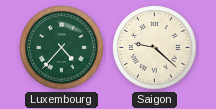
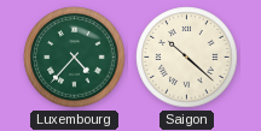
Saigon: 9:22 -> 10:22
